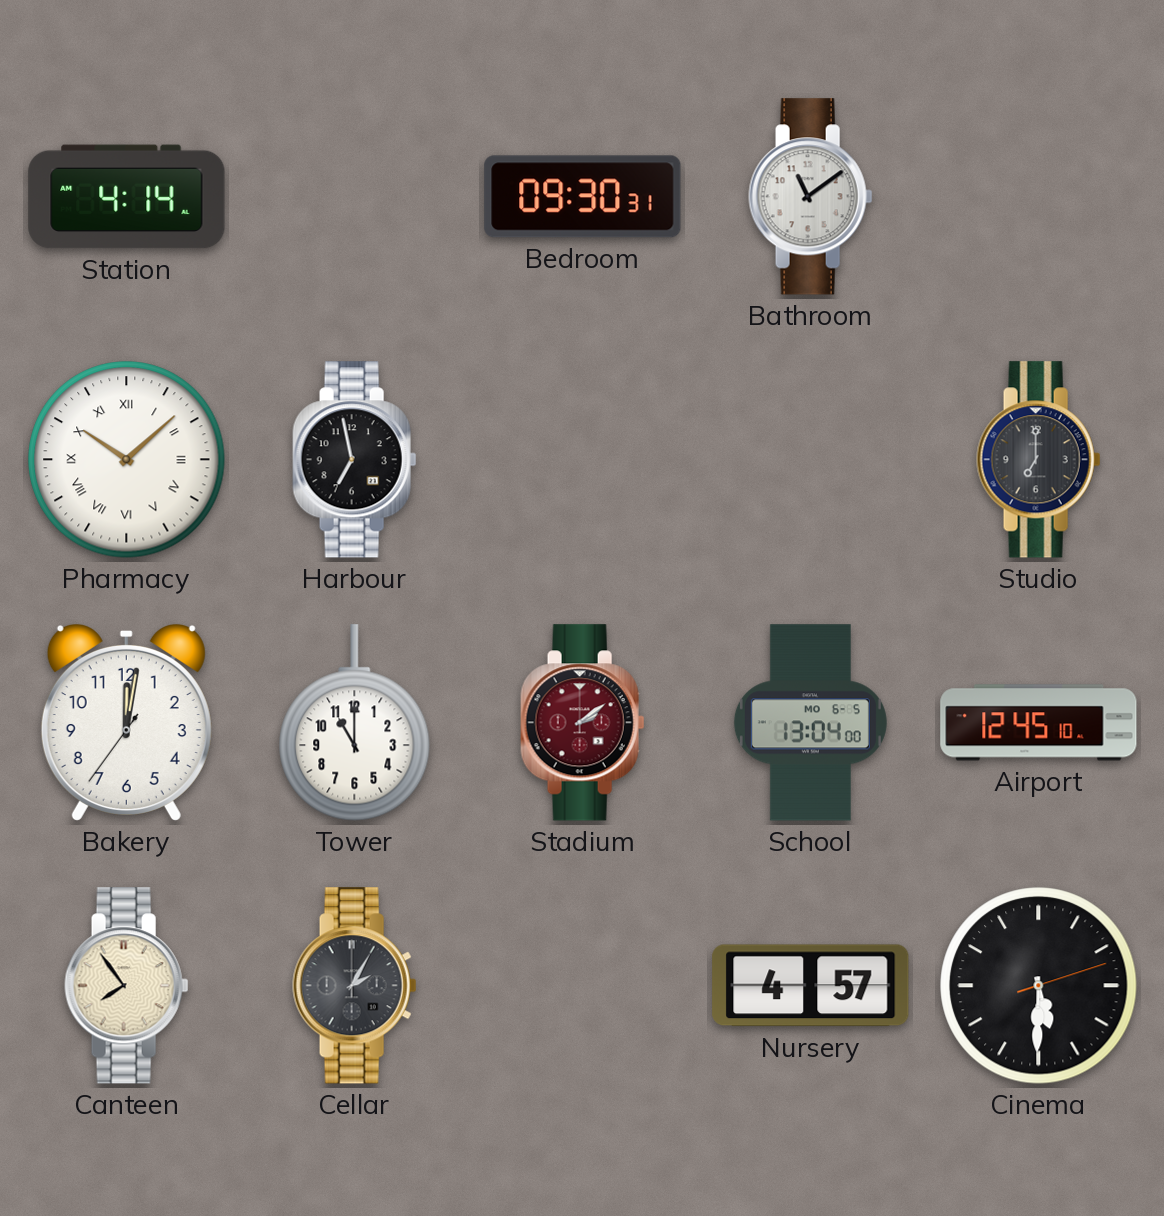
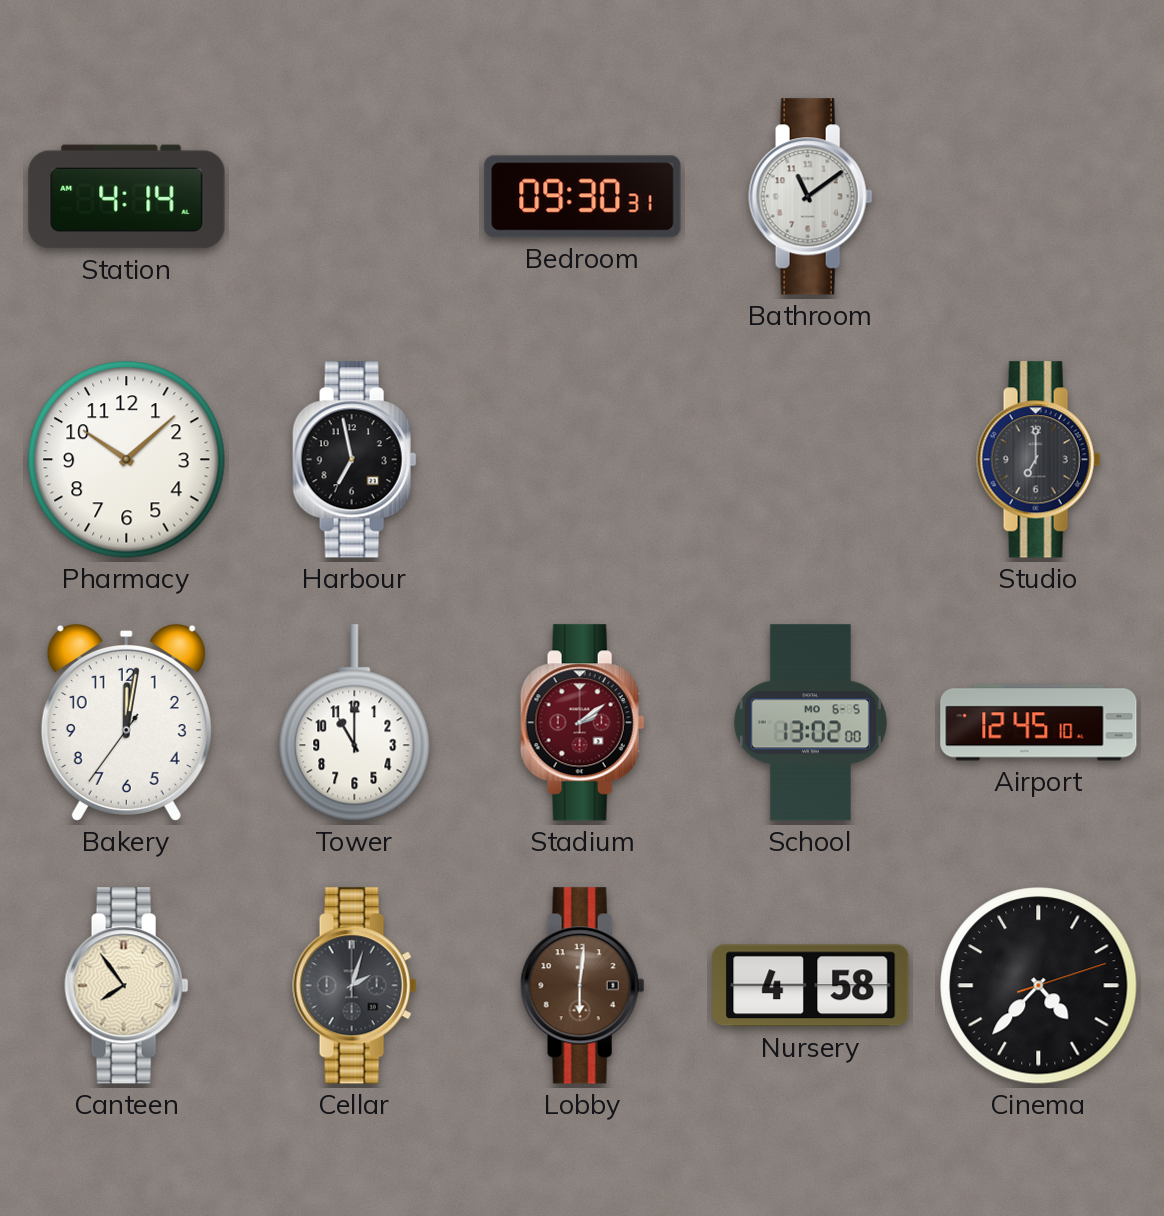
Pharmacy numerals: Roman -> Arabic
School: 13:04 -> 13:02
Cellar: 2:05 -> 2:03
Lobby: none -> 6:01
Nursery: 4:57 -> 4:58
Cinema: 5:30 -> 4:37
